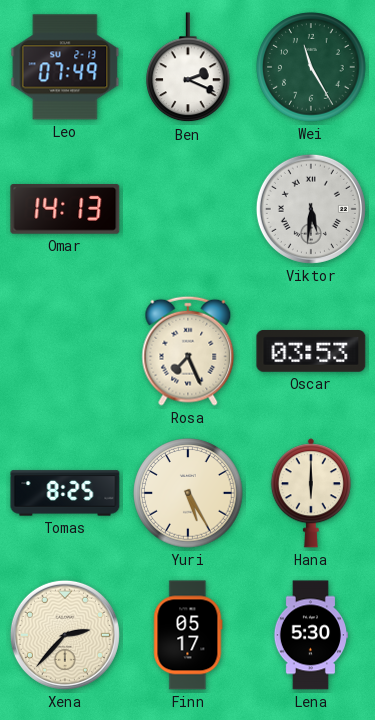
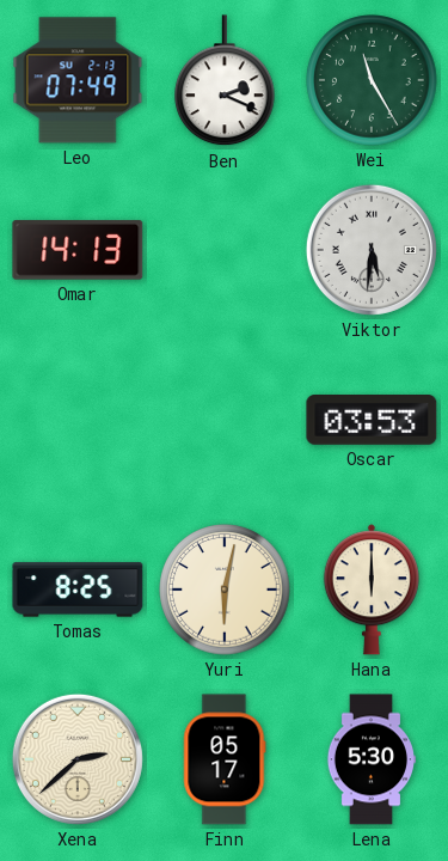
Rosa: 7:26 -> none
Yuri: 5:25 -> 6:02
Xena: 2:37 -> 2:38
